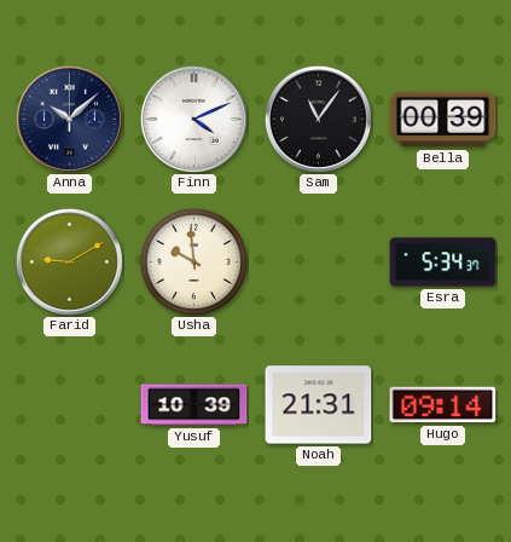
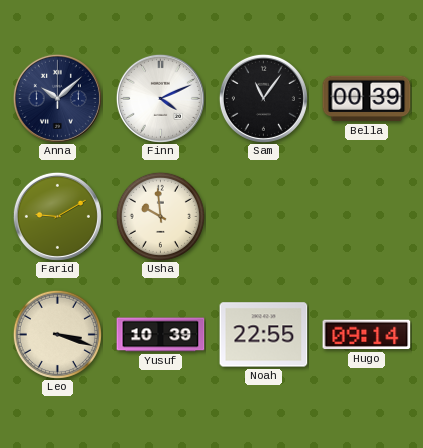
Esra: 5:34 -> none
Leo: none -> 3:18
Noah: 21:31 -> 22:55
